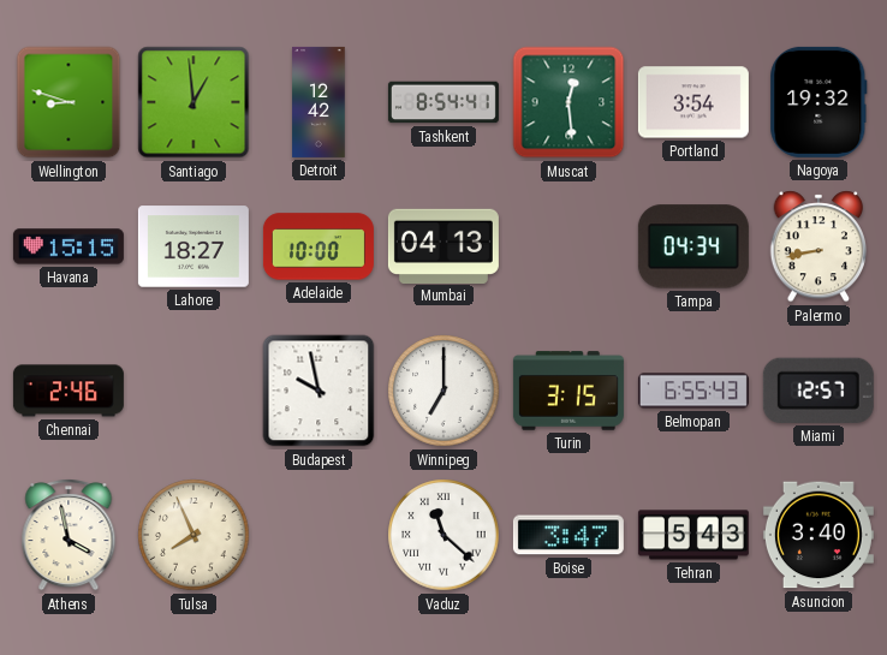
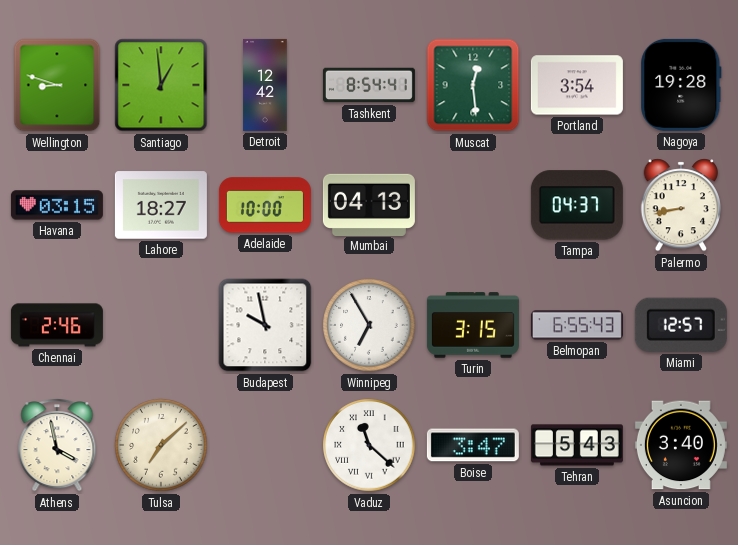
Nagoya: 19:32 -> 19:28
Havana: 15:15 -> 03:15
Tampa: 04:34 -> 04:37
Winnipeg: 7:00 -> 6:55
Tulsa: 7:56 -> 7:08
